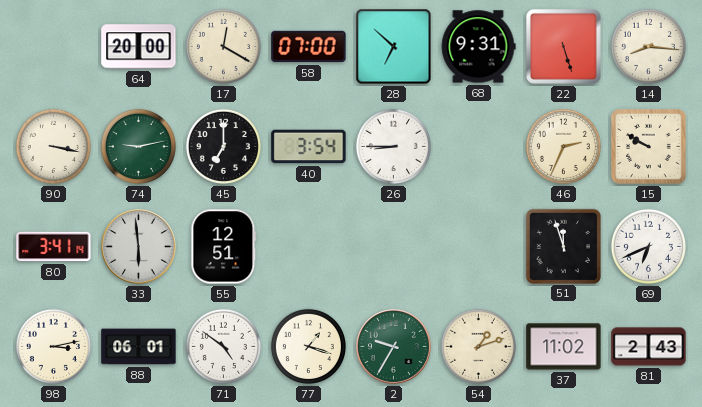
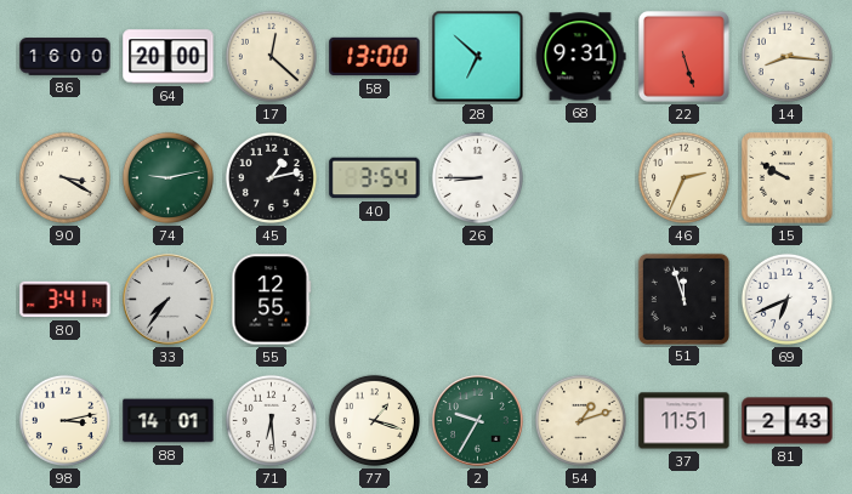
86: none -> 16:00
17: 12:20 -> 12:22
58: 07:00 -> 13:00
90: 3:17 -> 3:20
45: 7:00 -> 1:13
33: 5:59 -> 7:36
55: 12:51 -> 12:55
88: 06:01 -> 14:01
71: 4:51 -> 6:29
37: 11:02 -> 11:51
